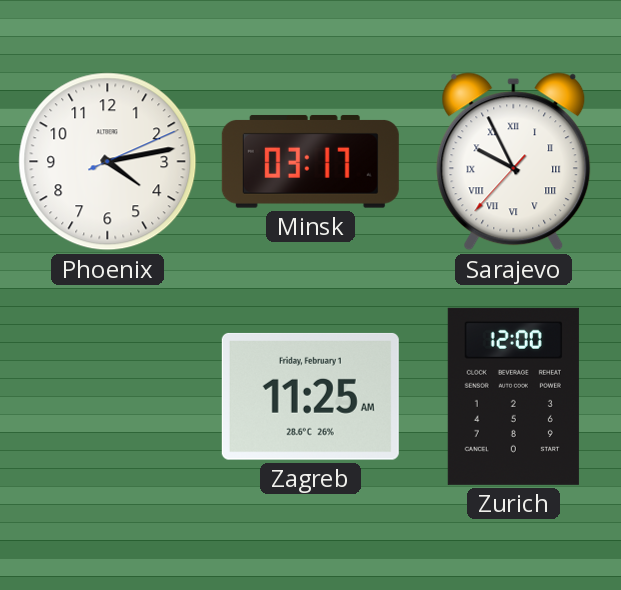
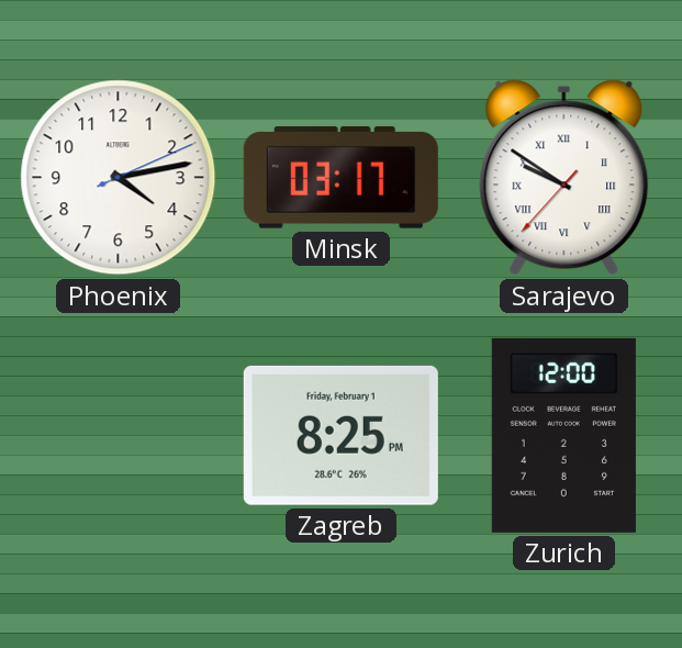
Sarajevo: 9:55 -> 9:50
Zagreb: 11:25 -> 8:25
